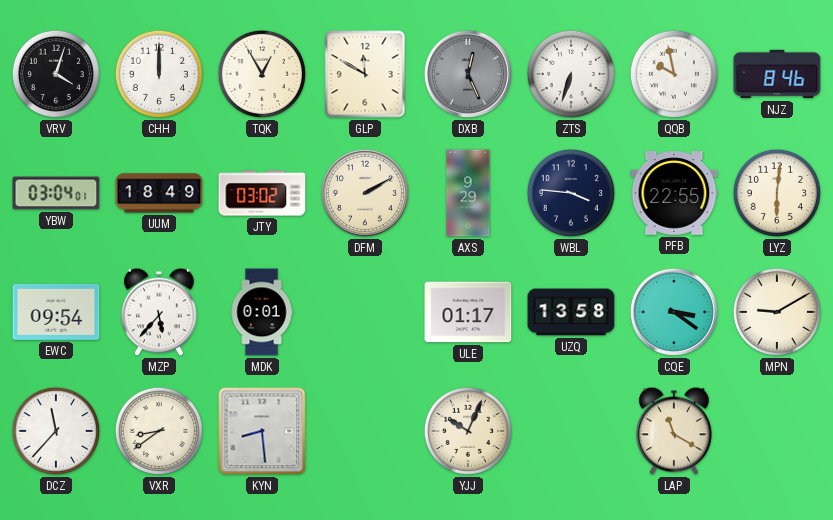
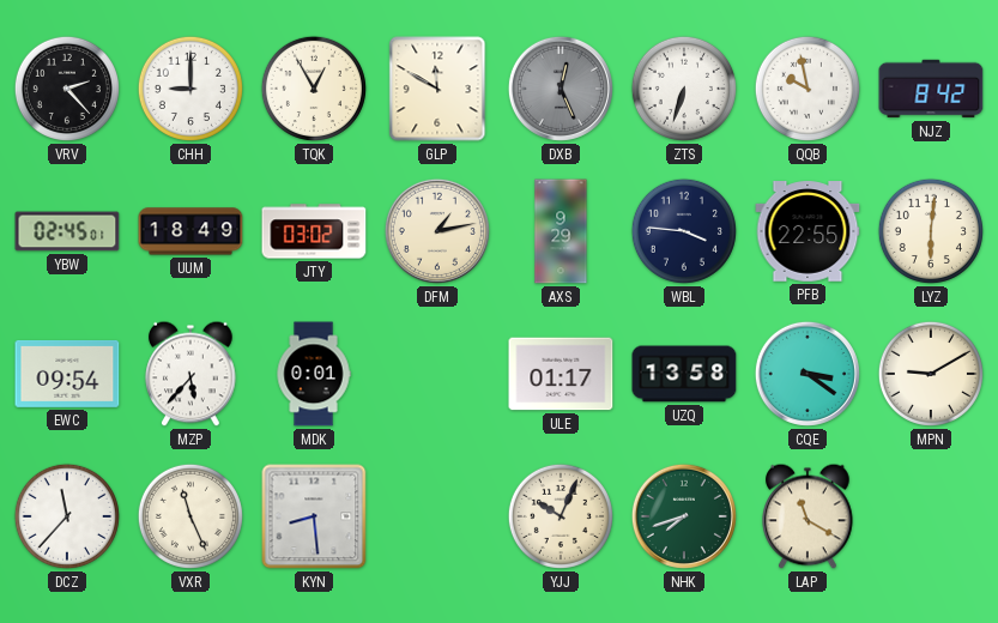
VRV: 4:03 -> 2:23
CHH: 12:00 -> 9:00
NJZ: 8:46 -> 8:42
YBW: 03:04 -> 02:45
DFM: 2:10 -> 1:13
VXR: 8:39 -> 11:26
NHK: none -> 7:42
